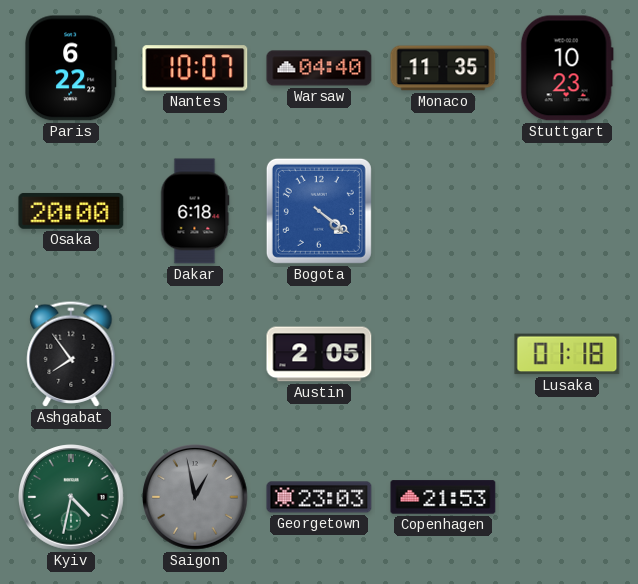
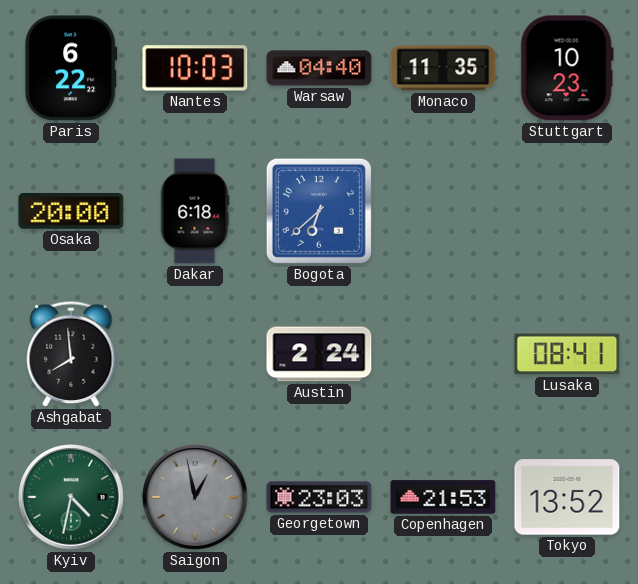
Nantes: 10:07 -> 10:03
Bogota: 4:21 -> 6:38
Ashgabat: 7:54 -> 7:59
Austin: 2:05 -> 2:24
Lusaka: 01:18 -> 08:41
Tokyo: none -> 13:52
